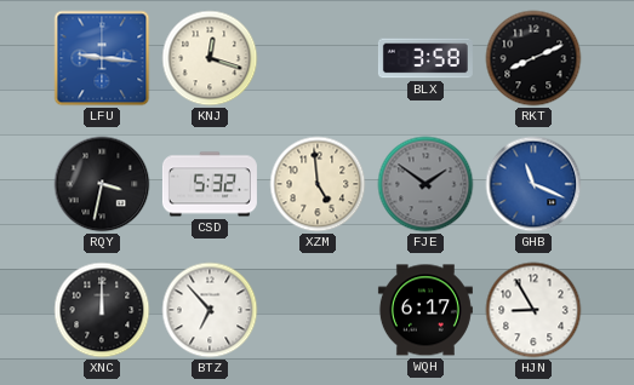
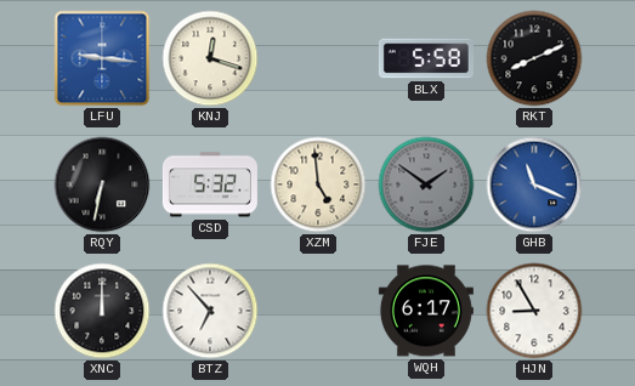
BLX: 3:58 -> 5:58
RQY: 3:32 -> 6:32
